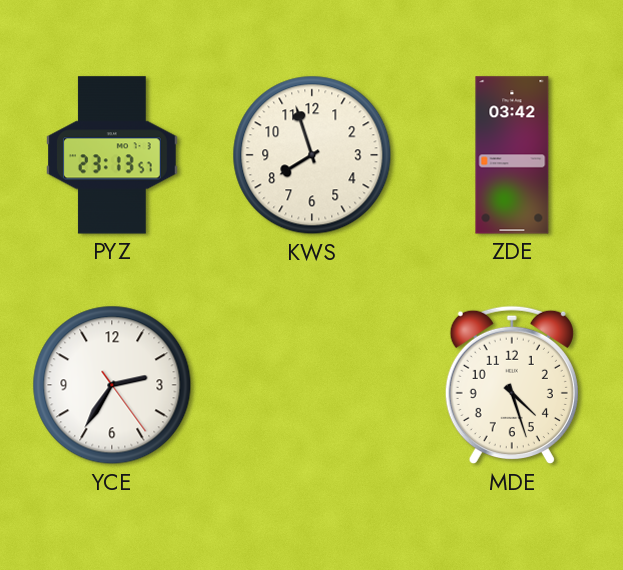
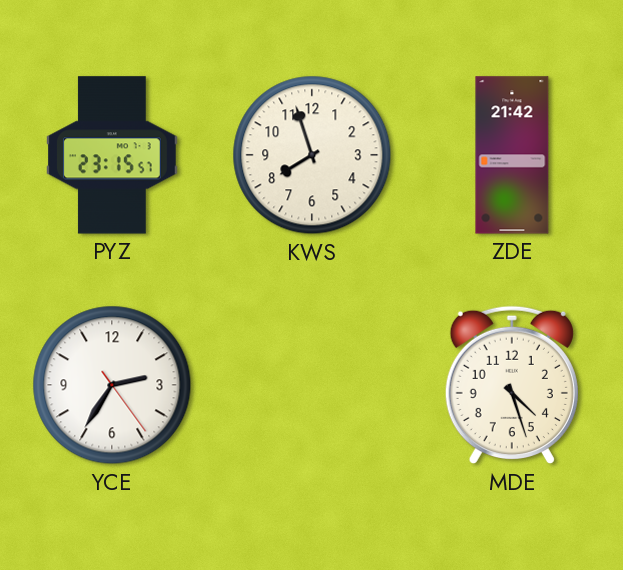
PYZ: 23:13 -> 23:15
ZDE: 03:42 -> 21:42
